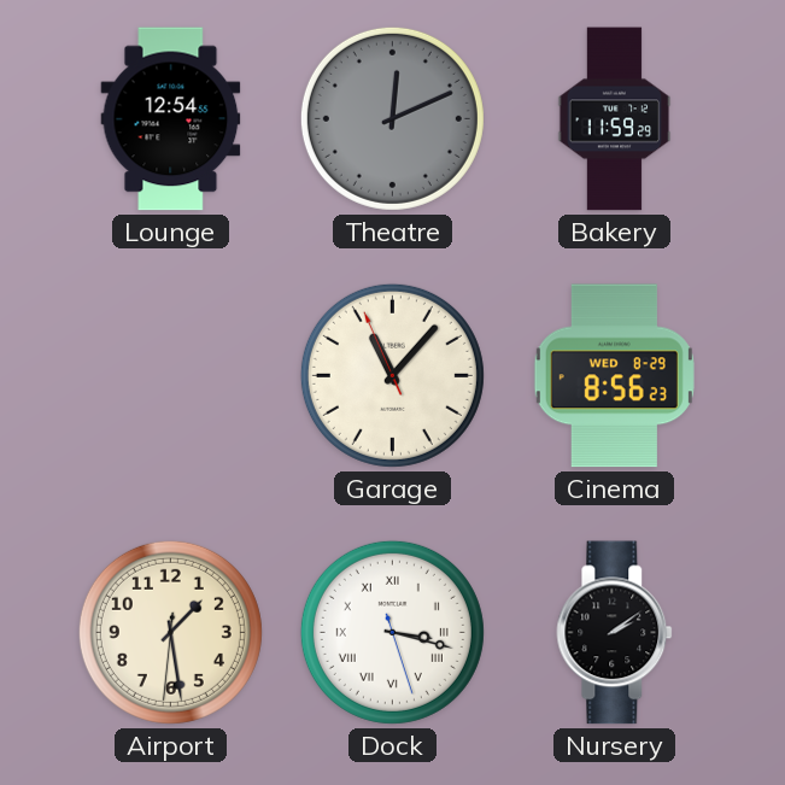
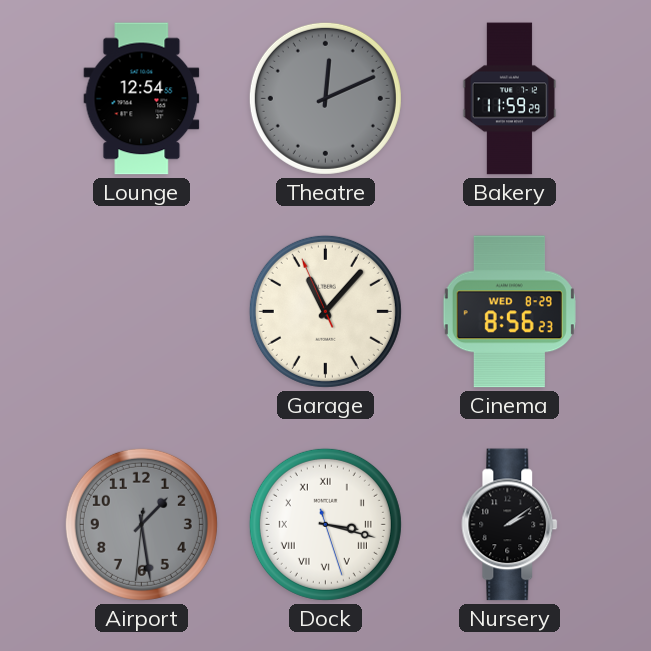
Airport dial: cream -> grey
